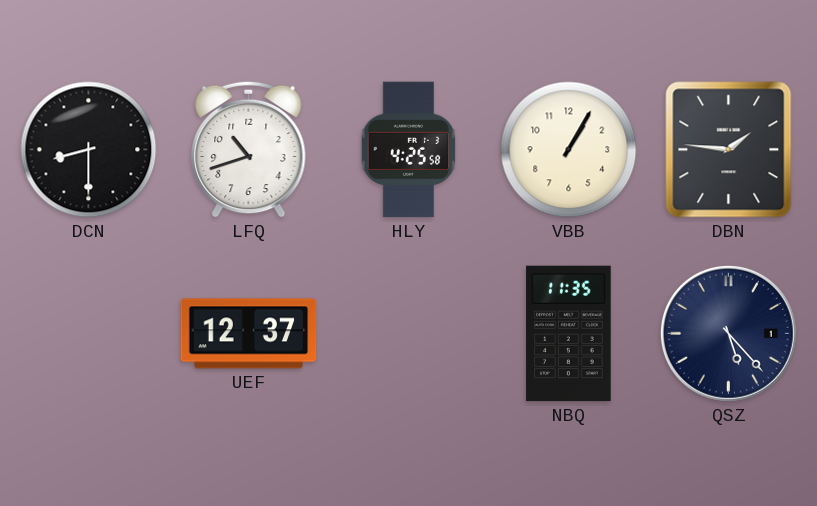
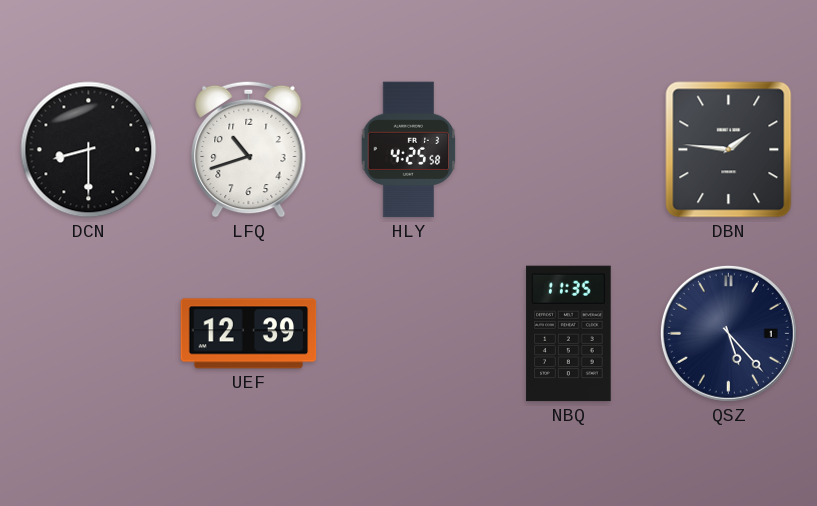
VBB: 1:05 -> none
UEF: 12:37 -> 12:39
